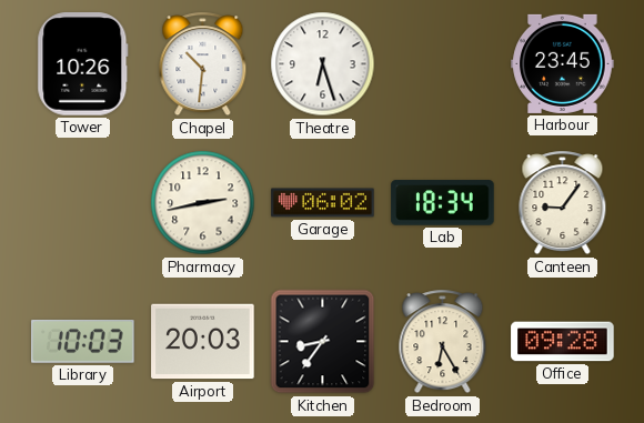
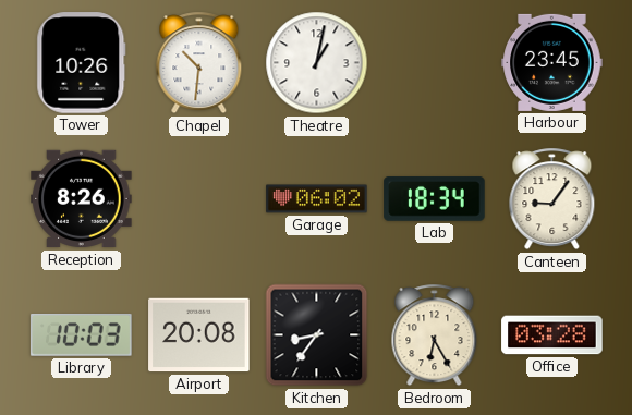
Theatre: 6:27 -> 1:02
Reception: none -> 8:26
Pharmacy: 2:43 -> none
Airport: 20:03 -> 20:08
Office: 09:28 -> 03:28
